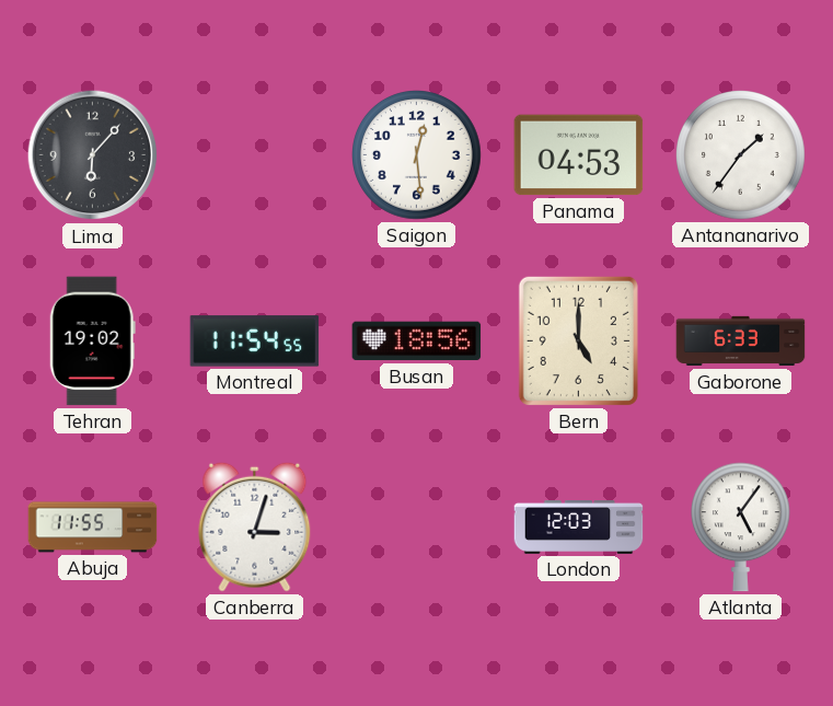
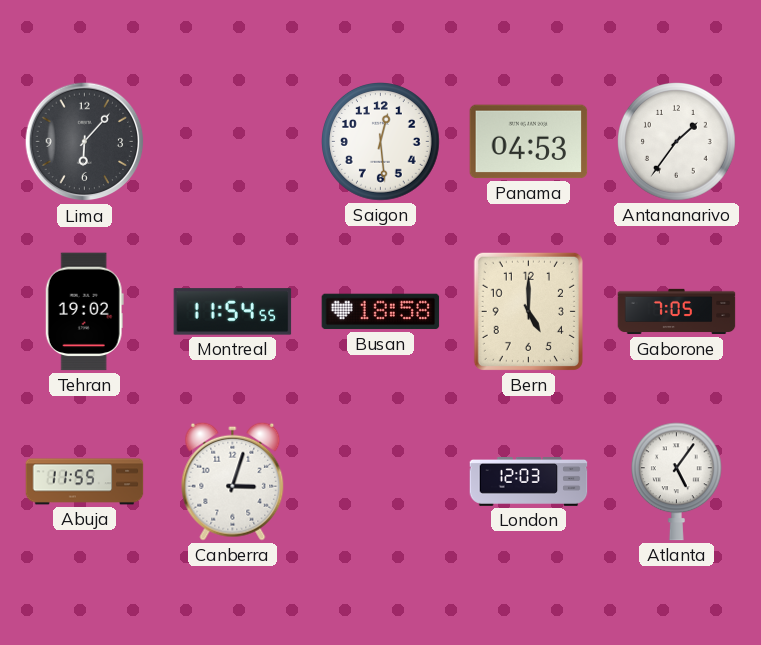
Busan: 18:56 -> 18:58
Gaborone: 6:33 -> 7:05
